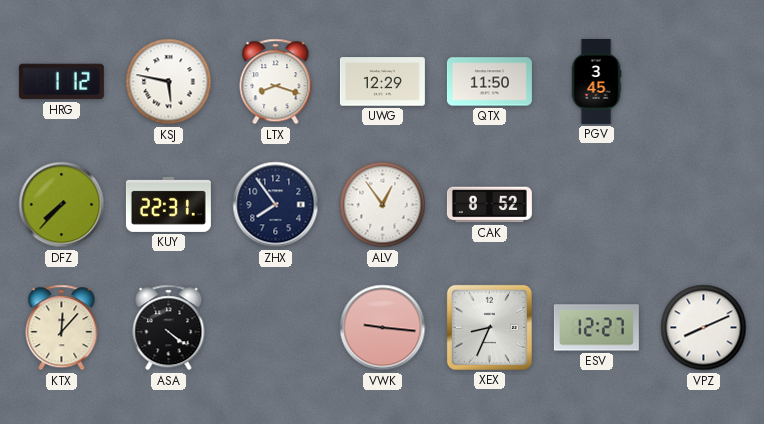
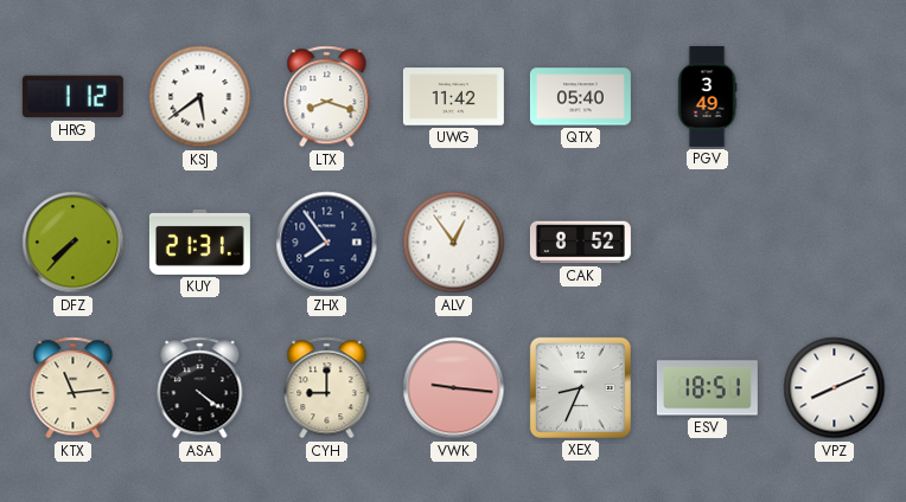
KSJ: 5:47 -> 5:39
UWG: 12:29 -> 11:42
QTX: 11:50 -> 05:40
PGV: 3:45 -> 3:49
KUY: 22:31 -> 21:31
KTX: 12:07 -> 11:14
CYH: none -> 9:00
ESV: 12:27 -> 18:51
